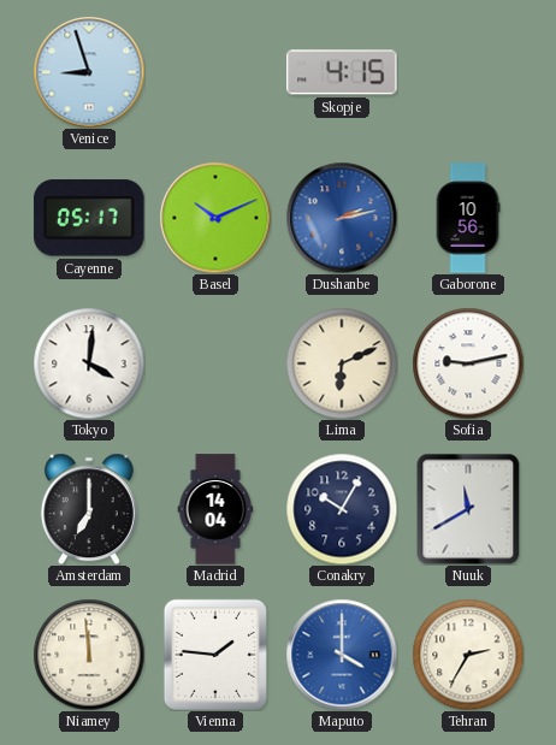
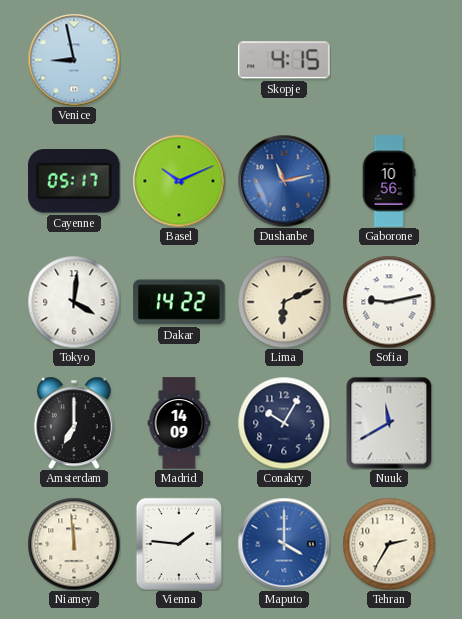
Venice: 8:57 -> 8:58
Dushanbe: 2:13 -> 11:13
Dakar: none -> 14:22
Madrid: 14:04 -> 14:09
